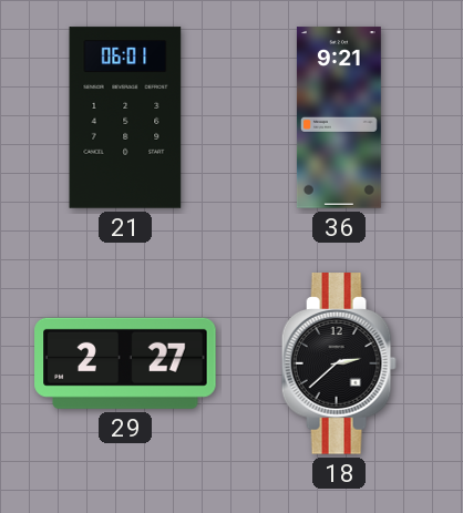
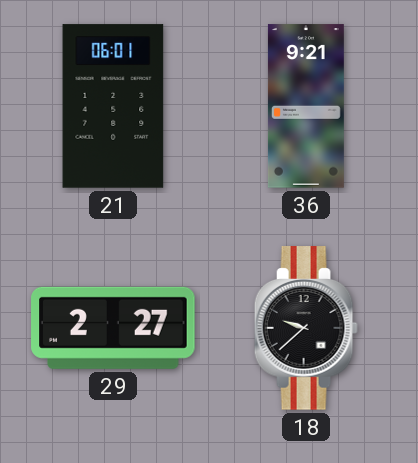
18: 2:38 -> 9:38
